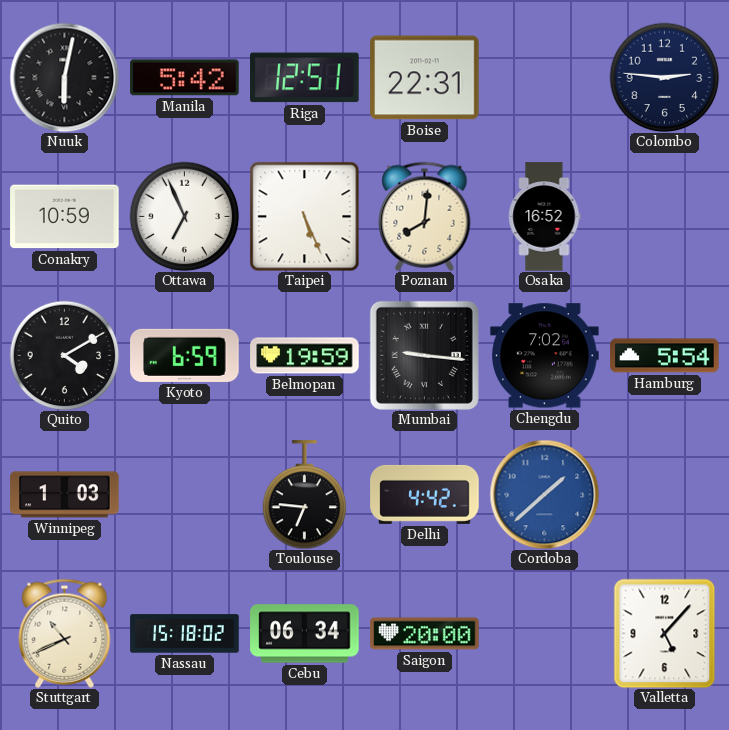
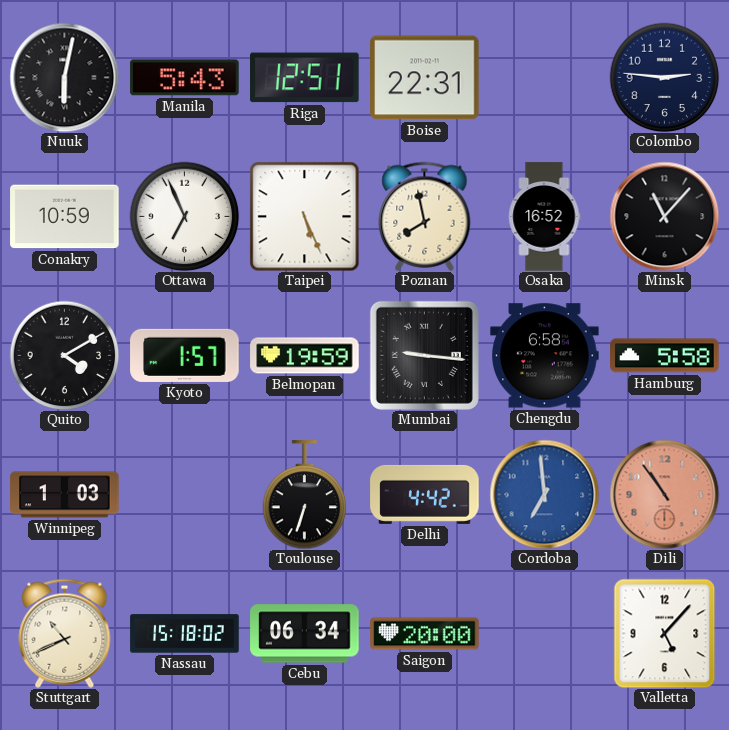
Manila: 5:42 -> 5:43
Poznan: 8:01 -> 7:58
Minsk: none -> 11:07
Kyoto: 6:59 -> 1:57
Chengdu: 7:02 -> 6:58
Hamburg: 5:54 -> 5:58
Toulouse: 6:46 -> 6:33
Cordoba: 1:38 -> 6:59
Dili: none -> 10:54
